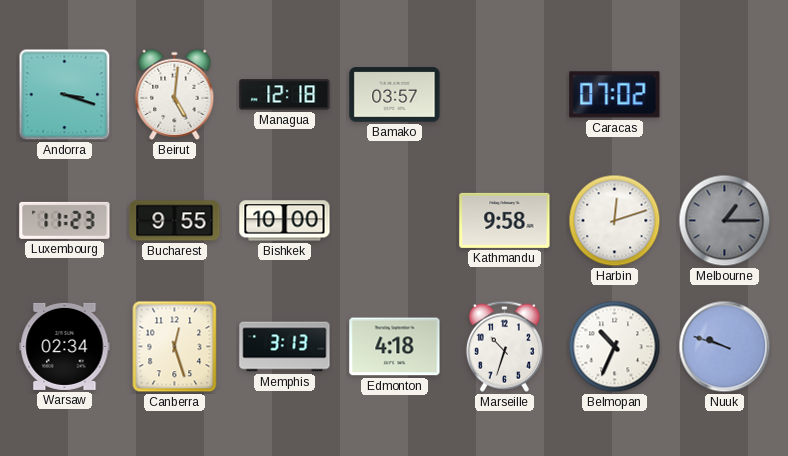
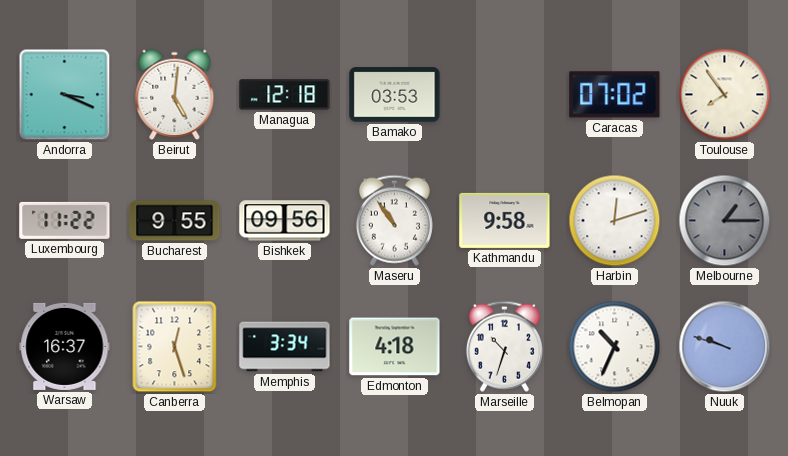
Andorra: 3:18 -> 3:19
Bamako: 03:57 -> 03:53
Toulouse: none -> 7:54
Luxembourg: 11:23 -> 11:22
Bishkek: 10:00 -> 09:56
Maseru: none -> 10:54
Warsaw: 02:34 -> 16:37
Memphis: 3:13 -> 3:34
